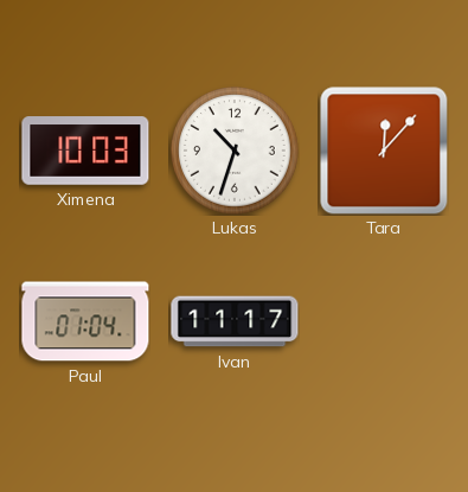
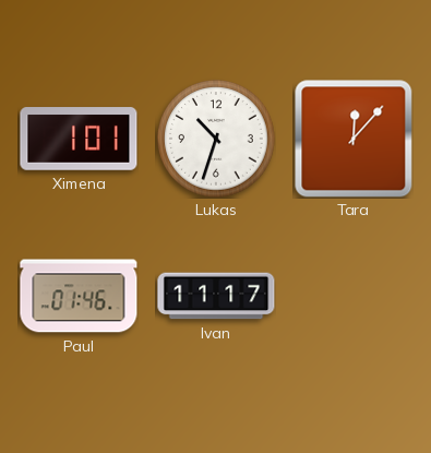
Ximena: 10:03 -> 1:01
Paul: 01:04 -> 01:46
